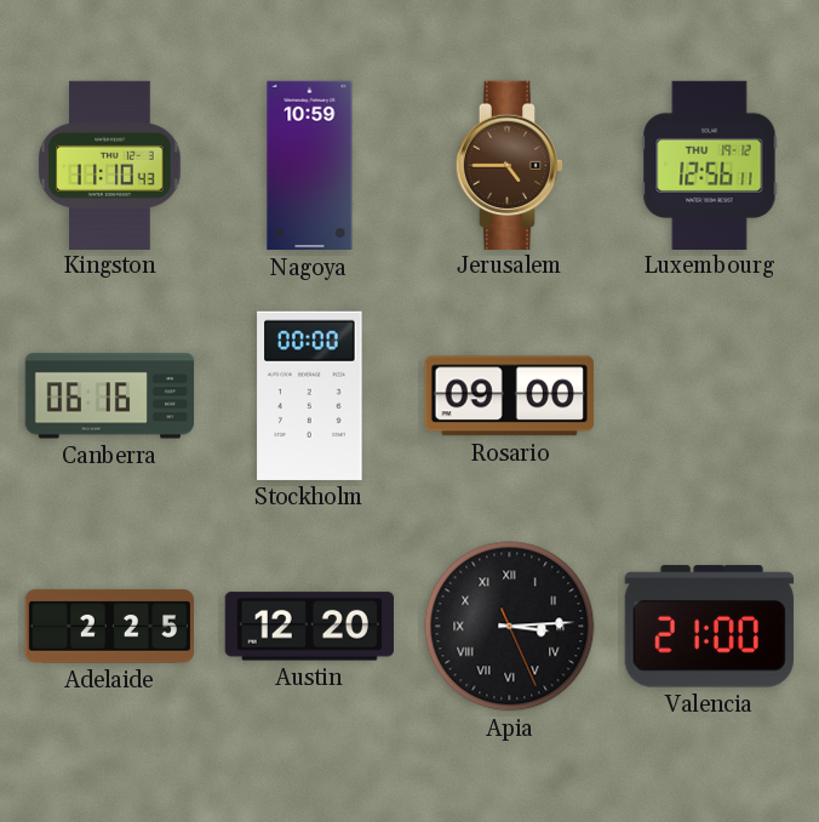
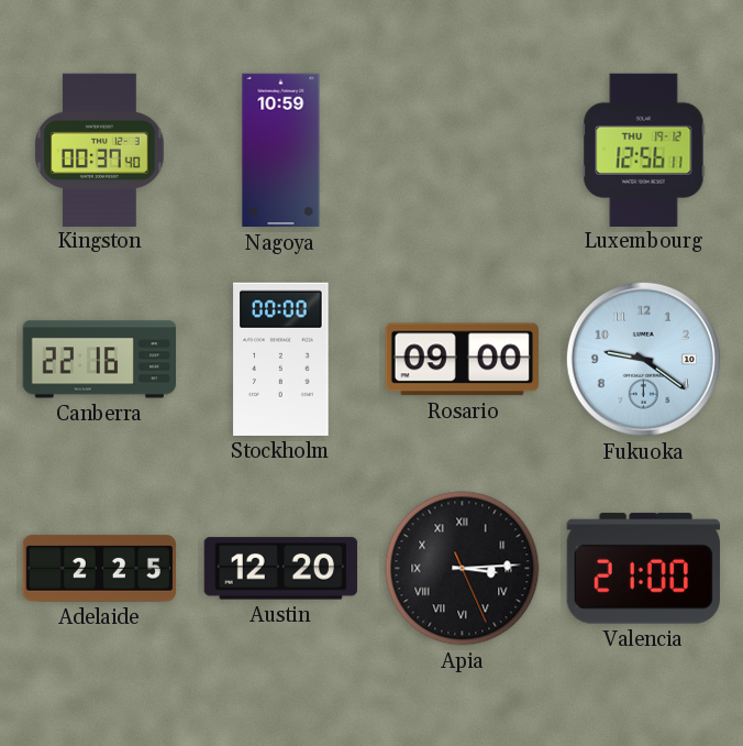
Kingston: 11:10 -> 00:37
Jerusalem: 4:45 -> none
Canberra: 06:16 -> 22:16
Fukuoka: none -> 9:21
